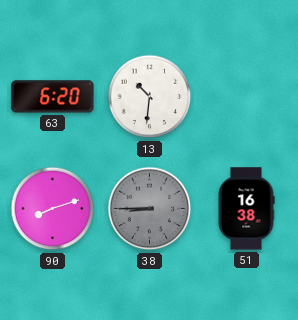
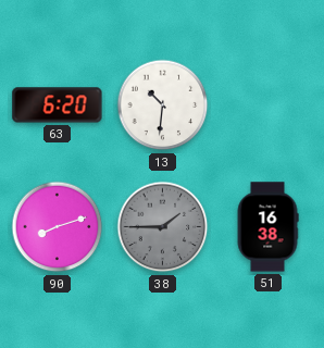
38: 8:45 -> 1:45
